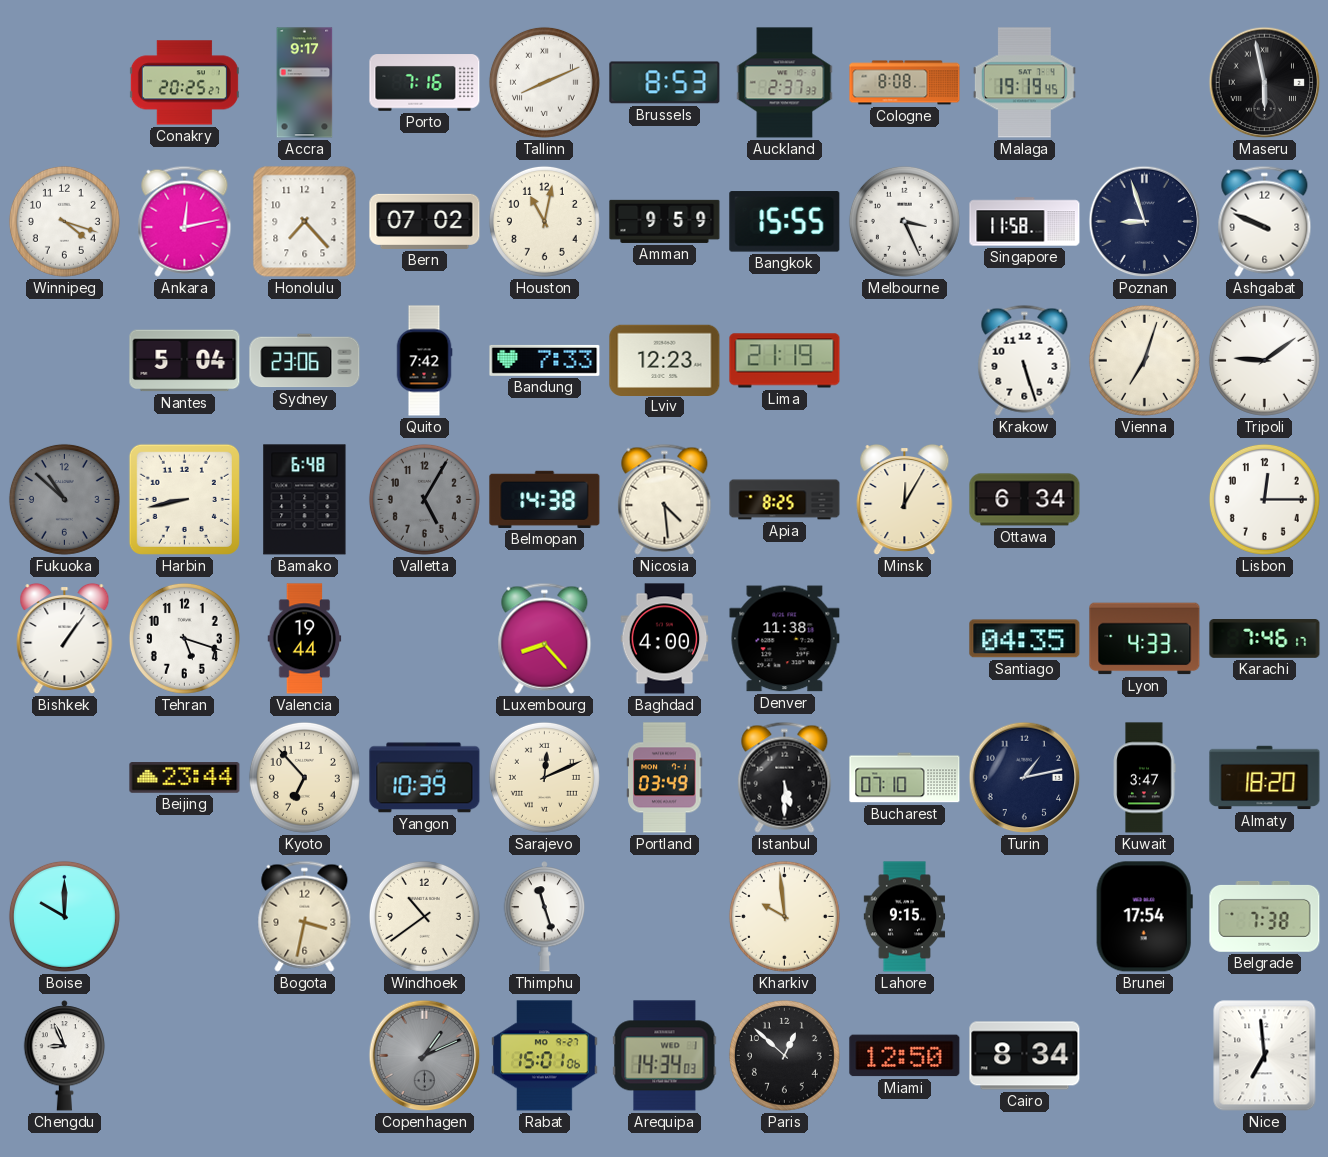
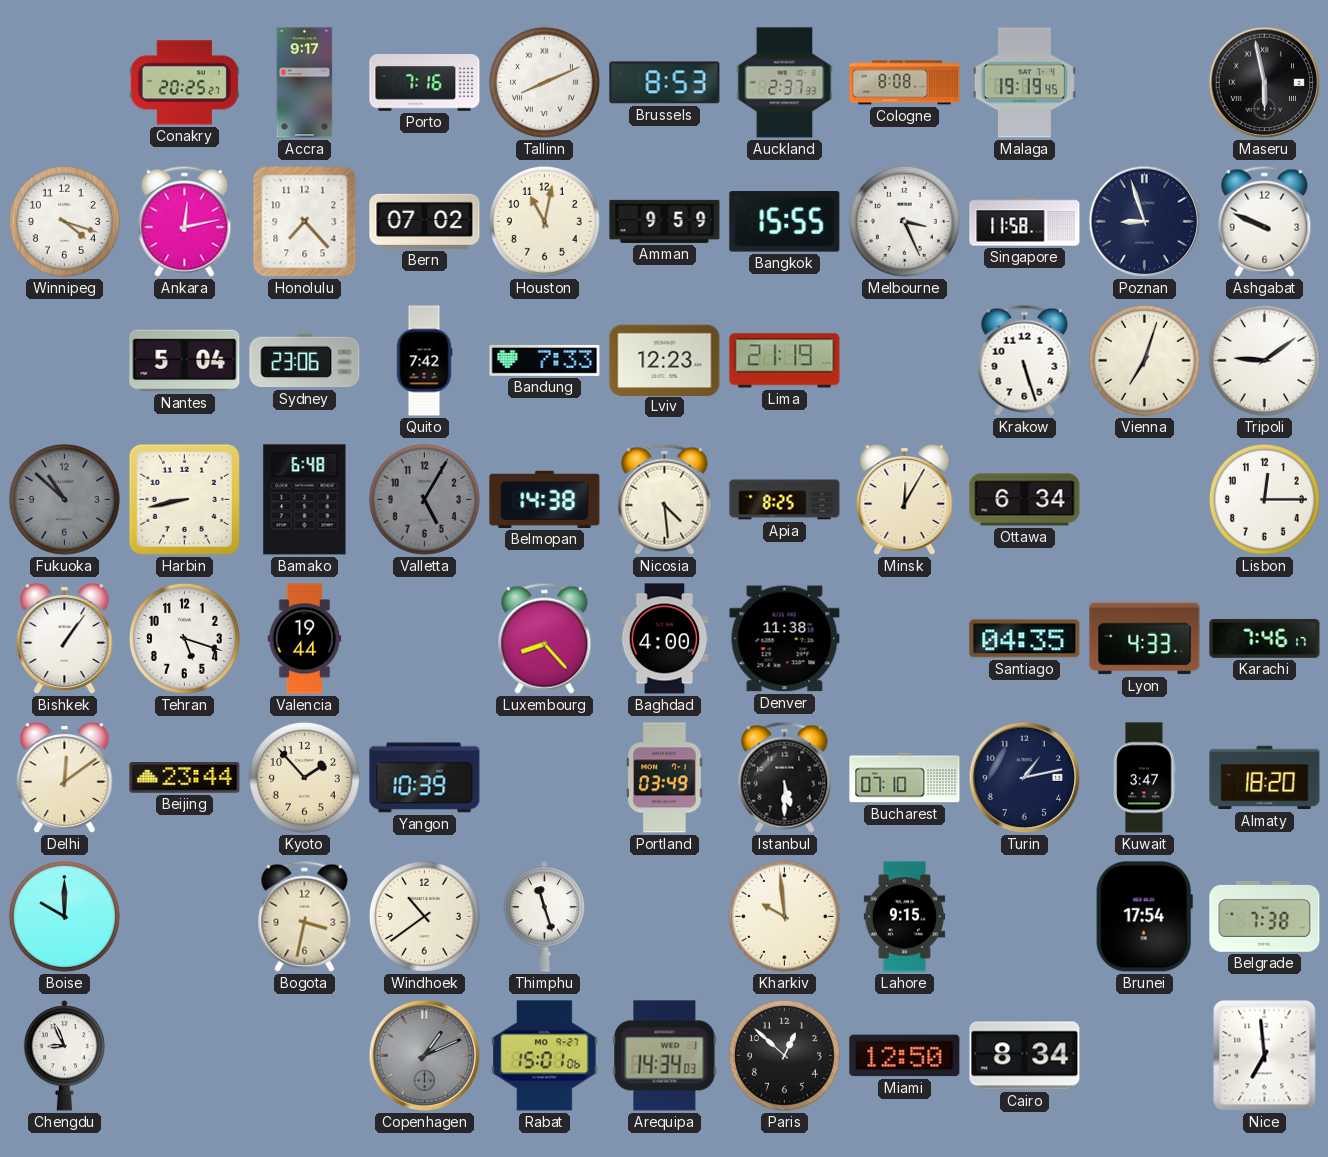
Delhi: none -> 12:09
Kyoto: 6:53 -> 1:53
Sarajevo: 12:11 -> none
